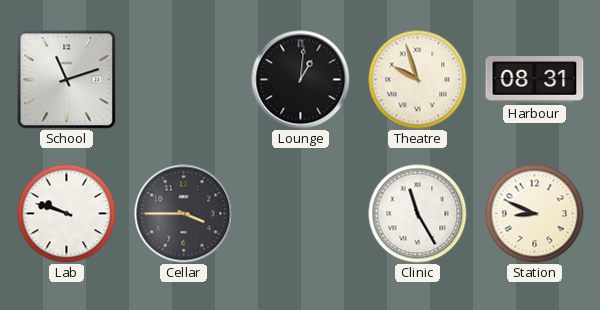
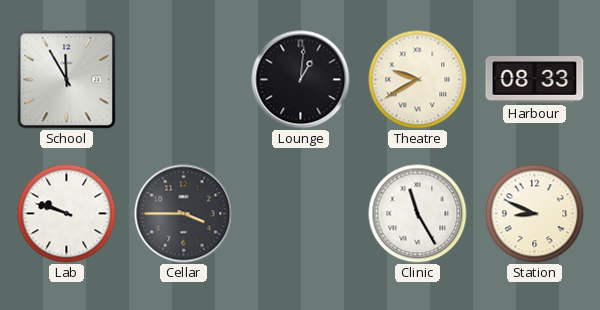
School: 11:12 -> 11:55
Theatre: 9:57 -> 9:40
Harbour: 08:31 -> 08:33
